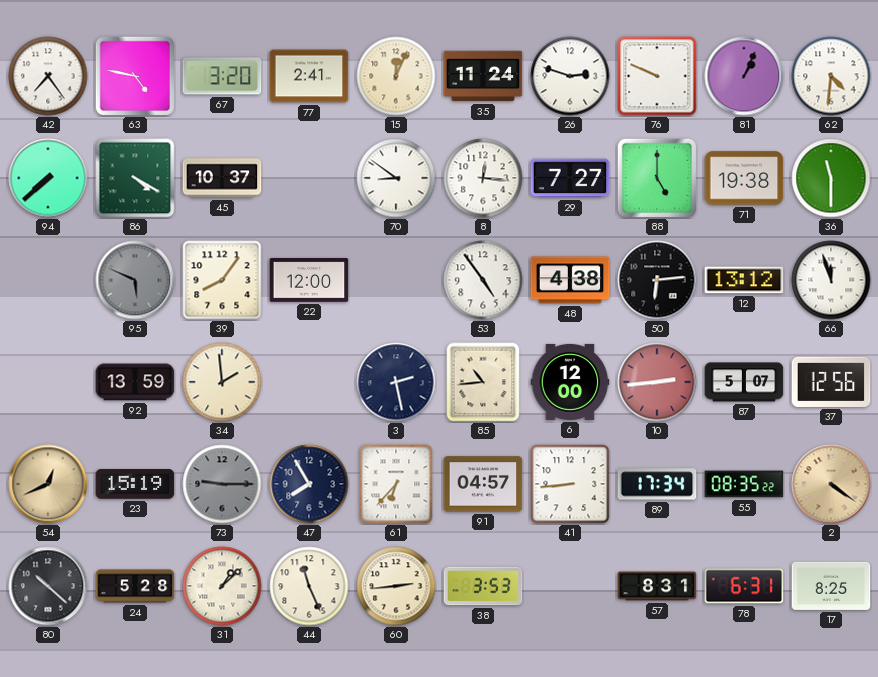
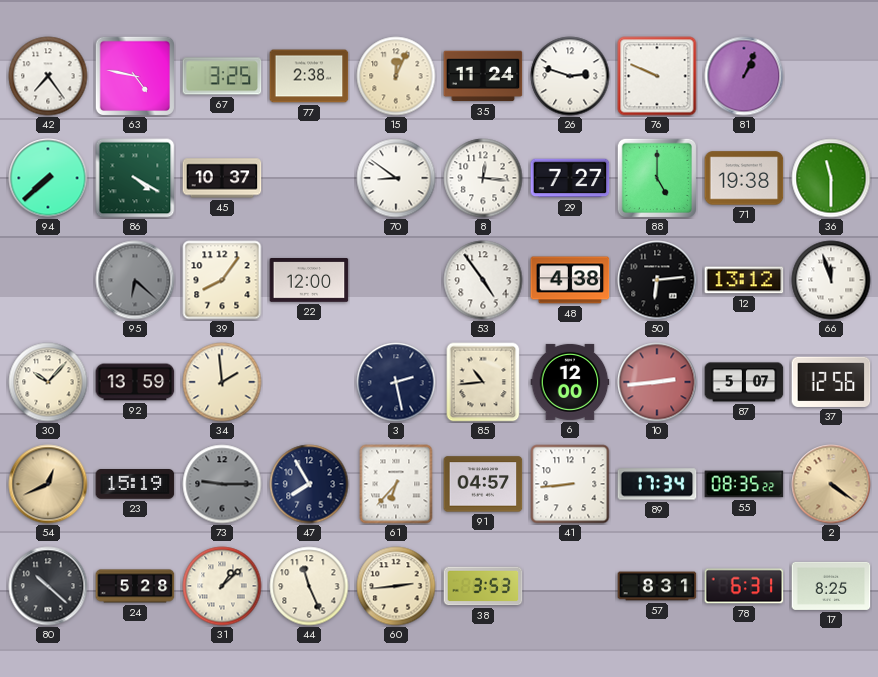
67: 3:20 -> 3:25
77: 2:41 -> 2:38
62: 4:31 -> none
95: 5:49 -> 6:22
30: none -> 10:07
